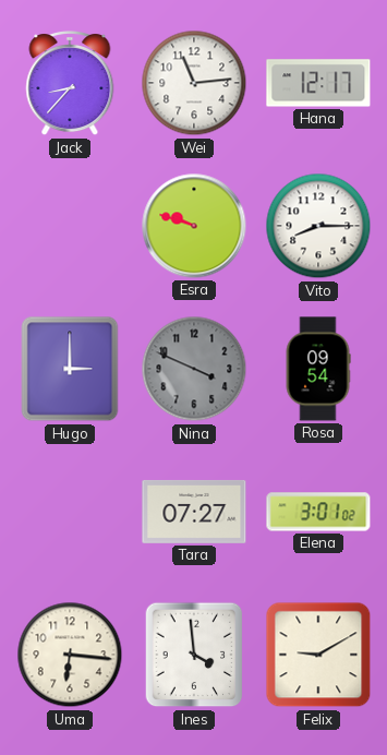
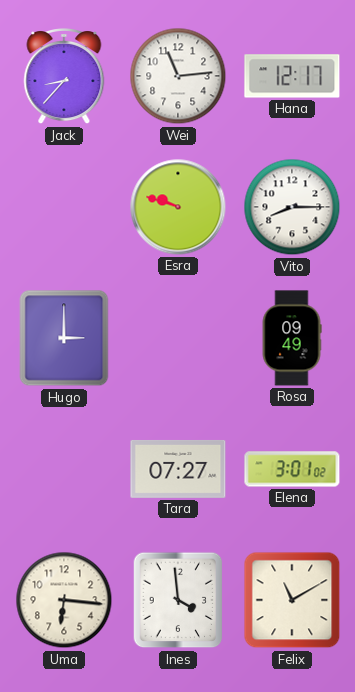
Nina: 3:49 -> none
Rosa: 09:54 -> 09:49
Felix: 9:10 -> 11:10
